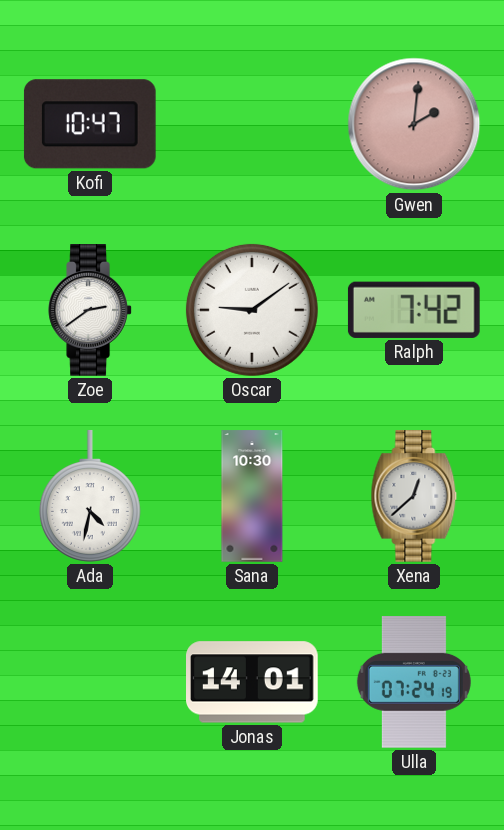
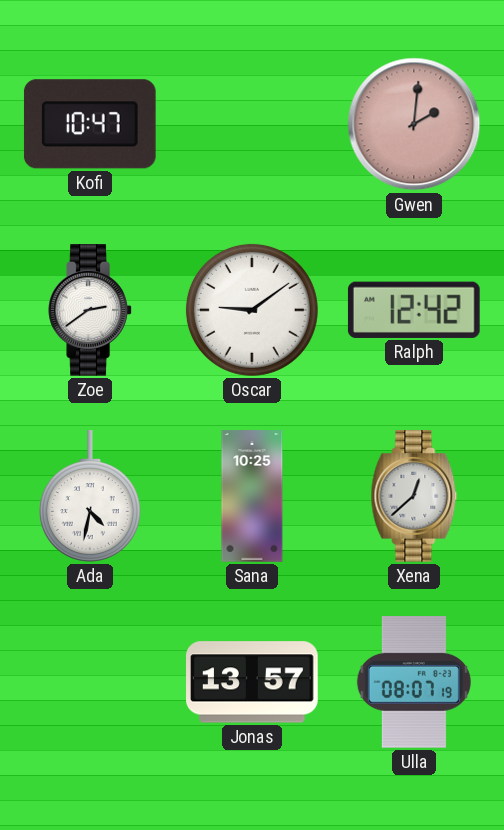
Ralph: 7:42 -> 12:42
Sana: 10:30 -> 10:25
Jonas: 14:01 -> 13:57
Ulla: 07:24 -> 08:07
